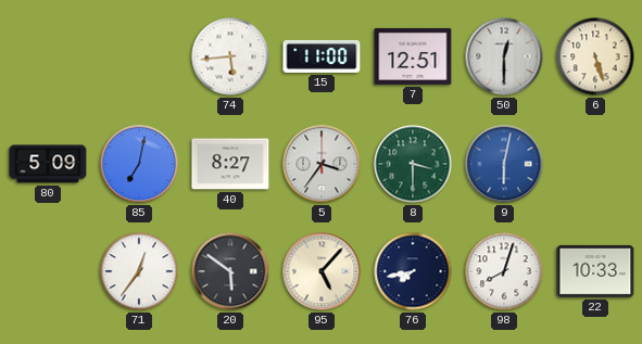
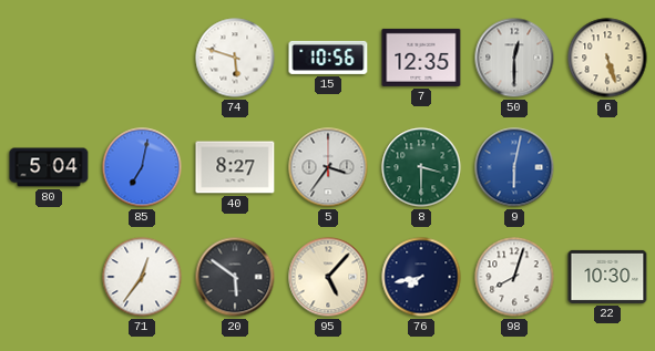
74: 5:44 -> 5:48
15: 11:00 -> 10:56
7: 12:51 -> 12:35
80: 5:09 -> 5:04
22: 10:33 -> 10:30
